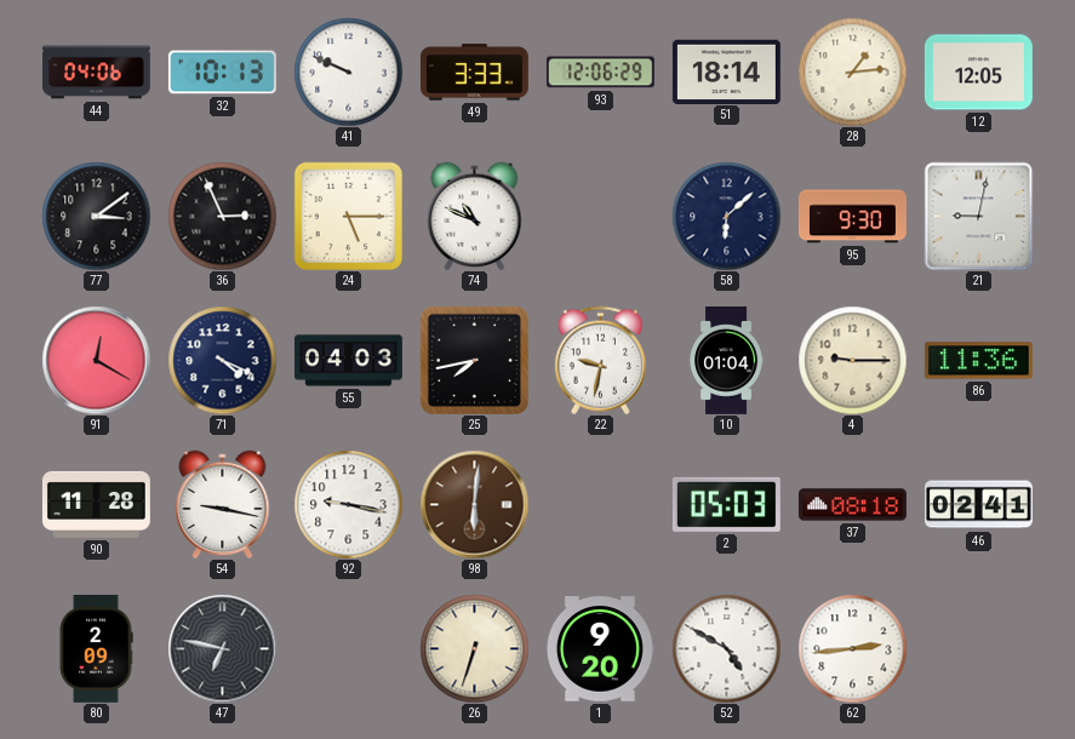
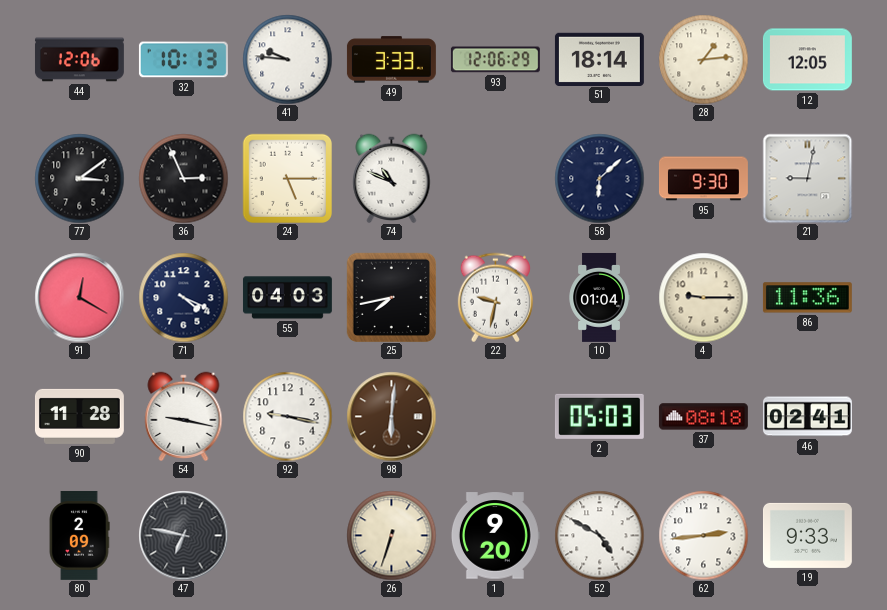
44: 04:06 -> 12:06
41: 9:49 -> 9:46
19: none -> 9:33
